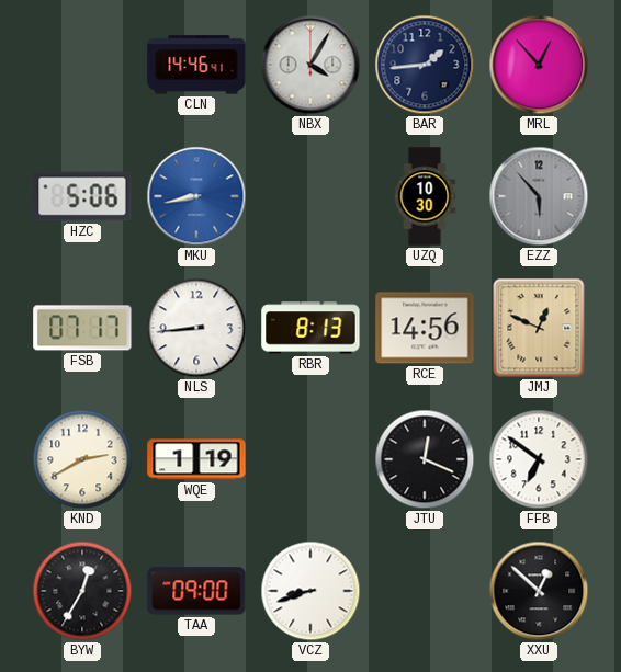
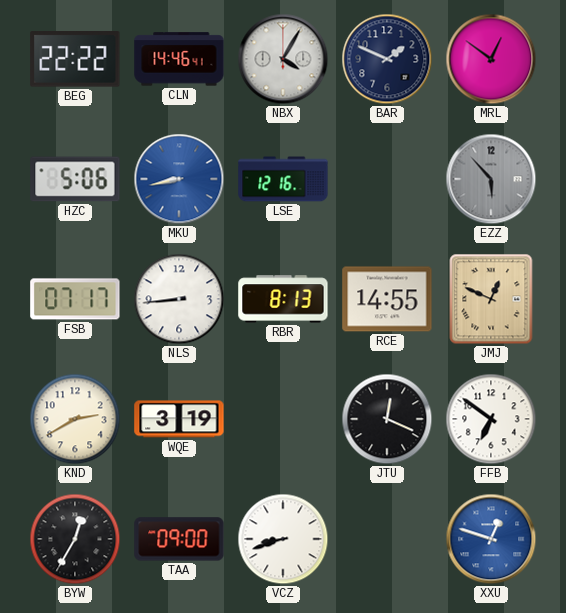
BEG: none -> 22:22
BAR: 1:44 -> 1:49
MRL: 12:53 -> 12:51
LSE: none -> 12:16
UZQ: 10:30 -> none
RCE: 14:56 -> 14:55
WQE: 1:19 -> 3:19
XXU: 12:52 -> 12:48
XXU dial: black -> blue
